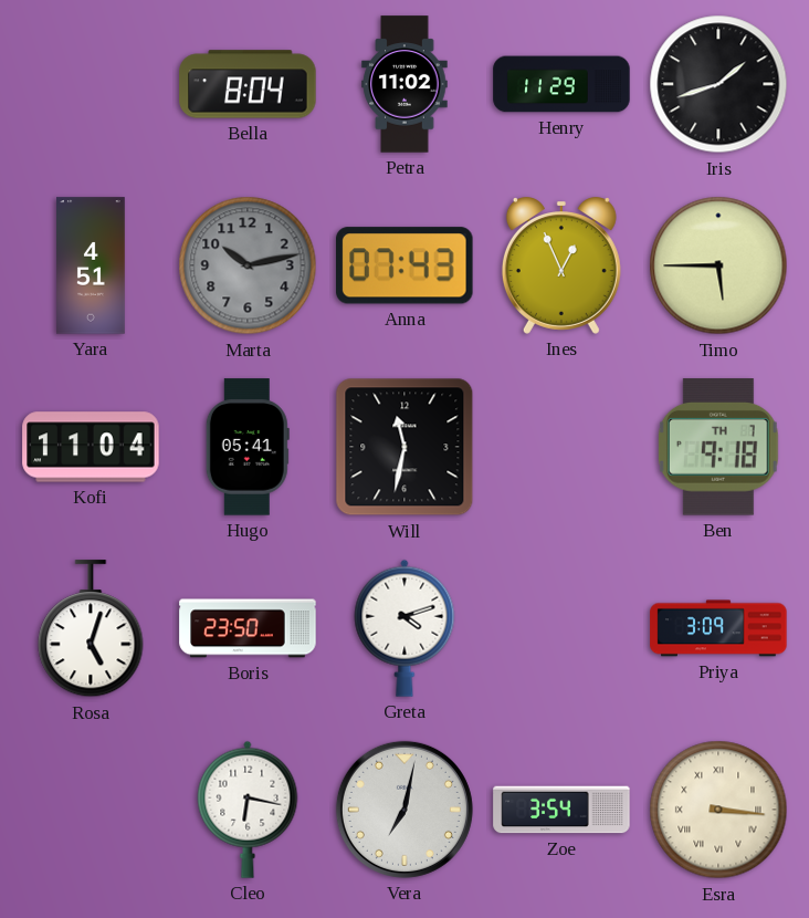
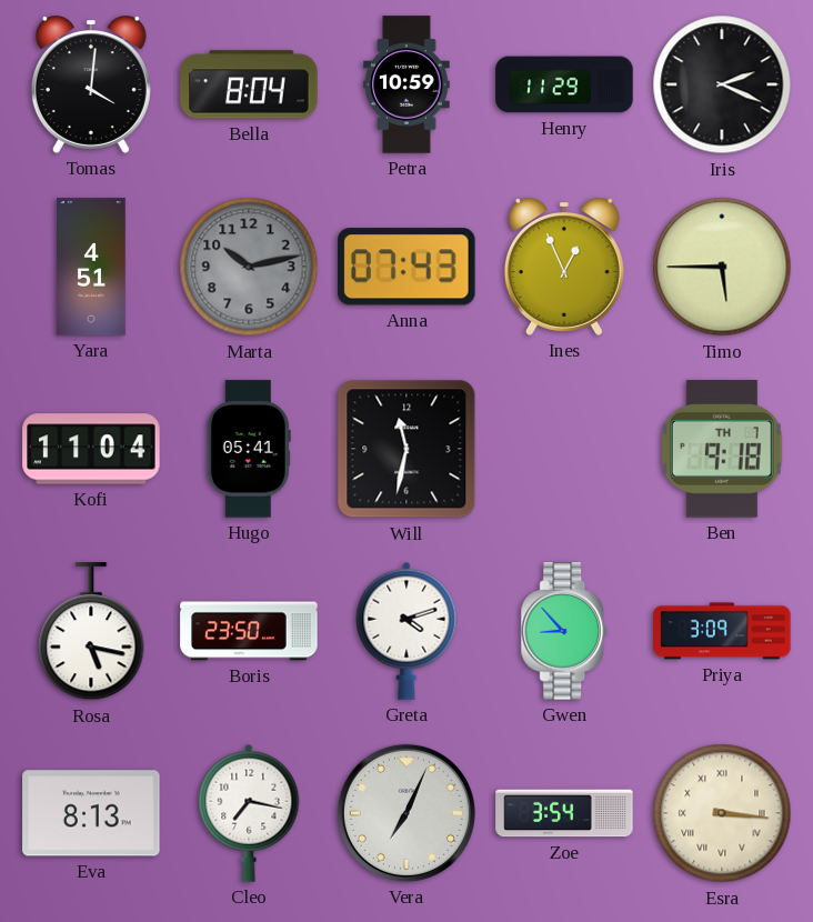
Tomas: none -> 4:01
Petra: 11:02 -> 10:59
Iris: 1:42 -> 2:19
Rosa: 5:03 -> 5:17
Gwen: none -> 8:53
Eva: none -> 8:13
Cleo: 6:17 -> 7:17
Vera: 7:02 -> 7:04
